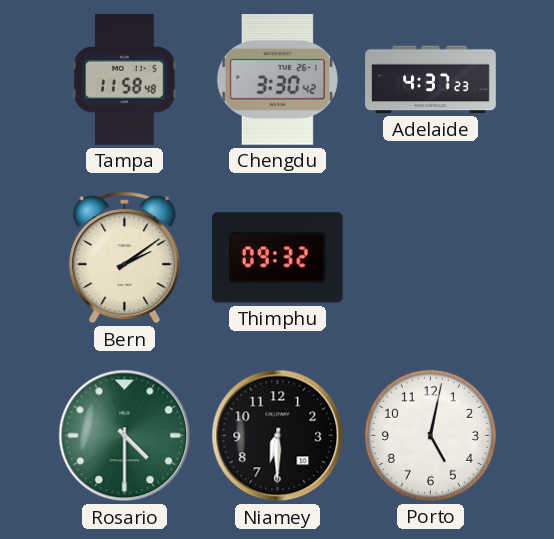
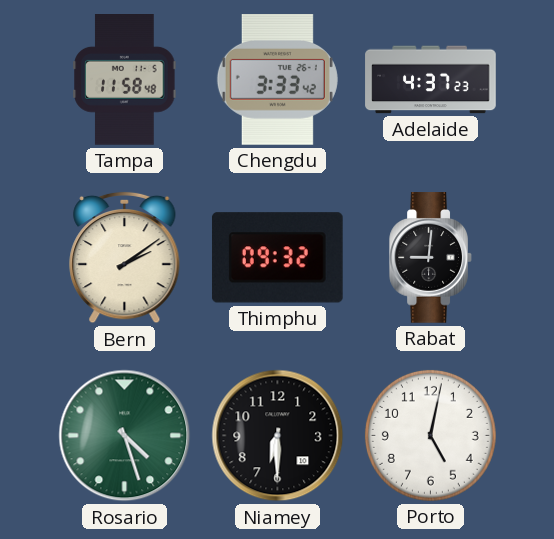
Chengdu: 3:30 -> 3:33
Rabat: none -> 9:01
Rosario: 4:30 -> 4:27
